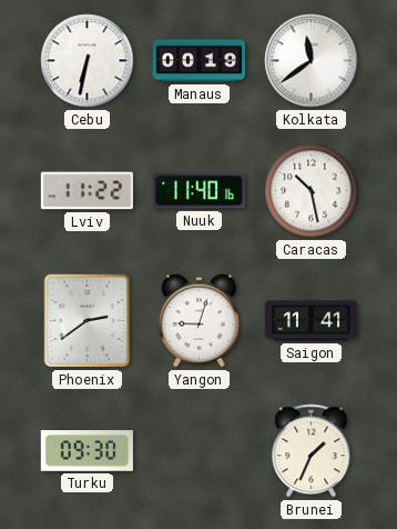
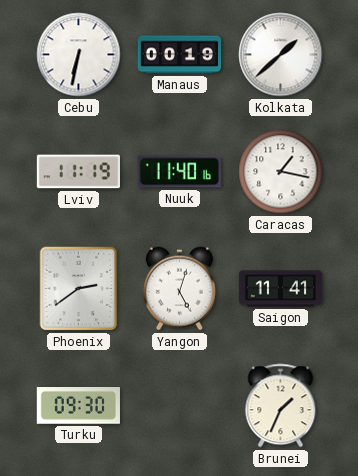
Kolkata: 11:39 -> 1:38
Lviv: 11:22 -> 11:19
Caracas: 10:28 -> 1:17
Yangon: 9:03 -> 5:03
